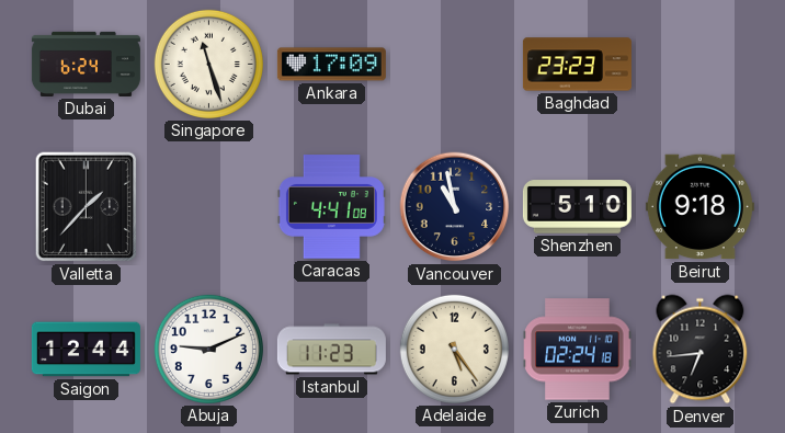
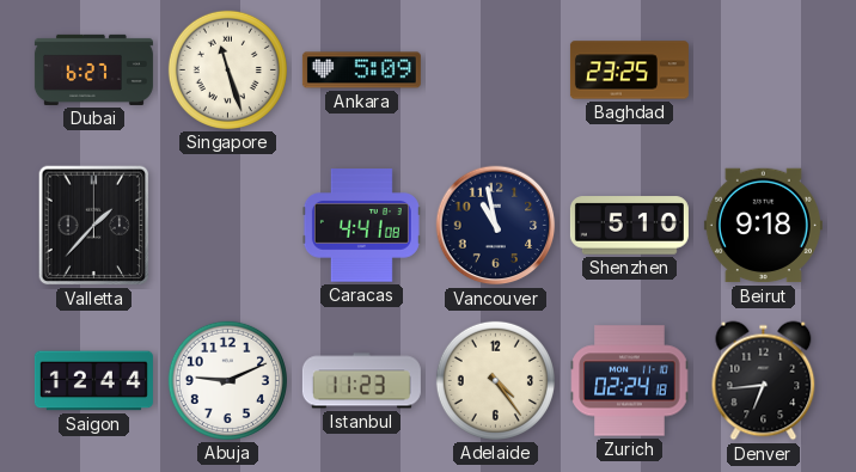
Dubai: 6:24 -> 6:27
Ankara: 17:09 -> 5:09
Baghdad: 23:23 -> 23:25
Adelaide: 5:24 -> 4:24
